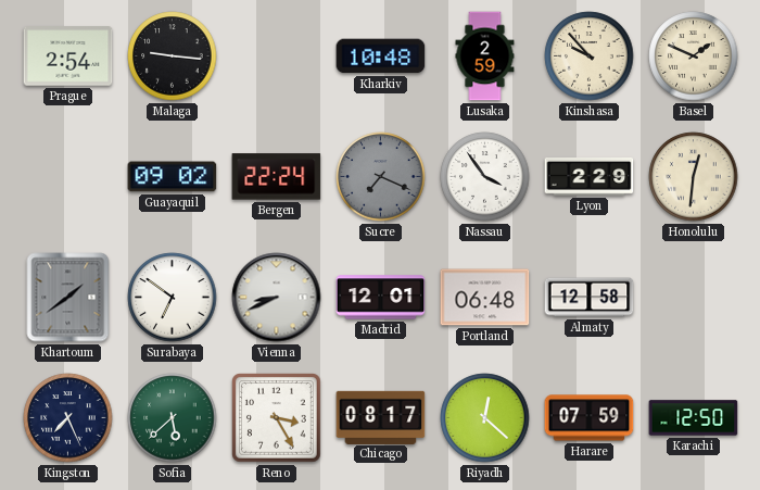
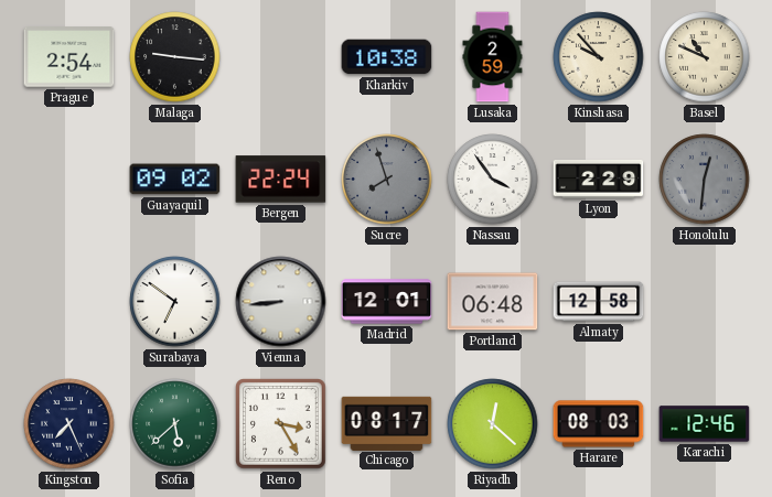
Kharkiv: 10:48 -> 10:38
Basel: 1:49 -> 10:49
Sucre: 7:19 -> 7:57
Honolulu dial: cream -> grey
Khartoum: 1:39 -> none
Vienna: 8:41 -> 8:44
Harare: 07:59 -> 08:03
Karachi: 12:50 -> 12:46
